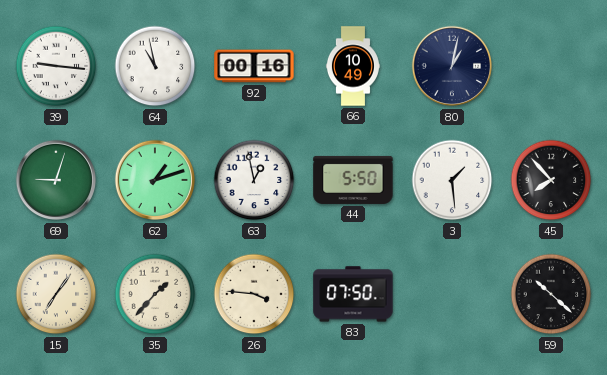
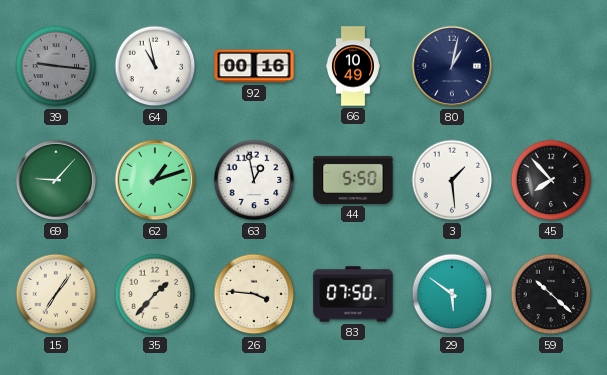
39 dial: white -> grey
69: 9:03 -> 9:07
29: none -> 5:51
